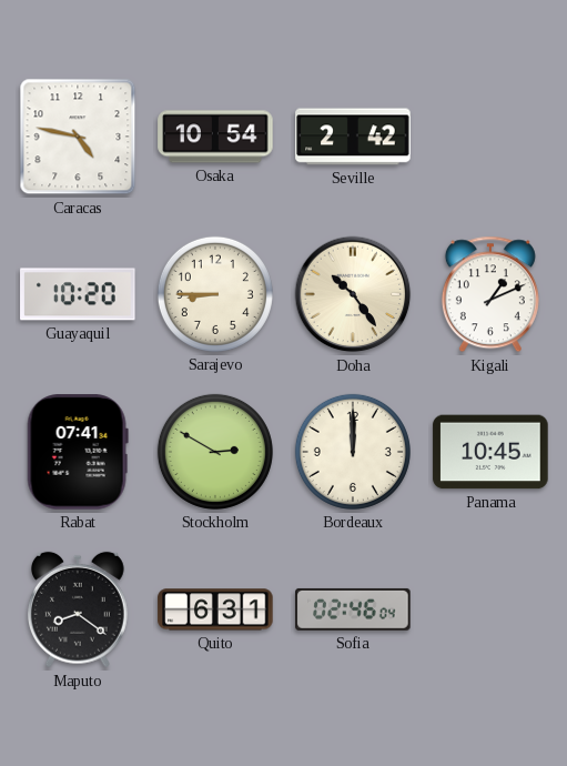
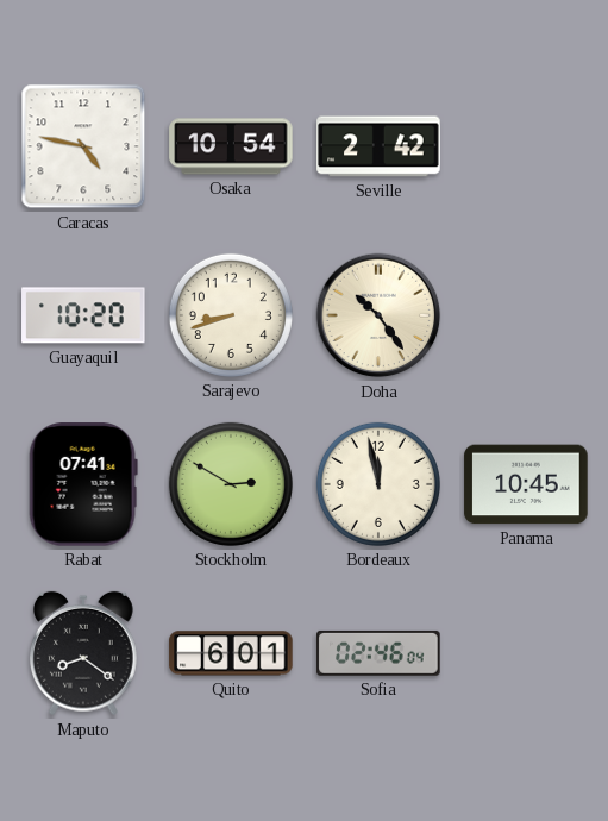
Sarajevo: 8:45 -> 8:42
Kigali: 1:11 -> none
Bordeaux: 12:00 -> 11:58
Quito: 6:31 -> 6:01
